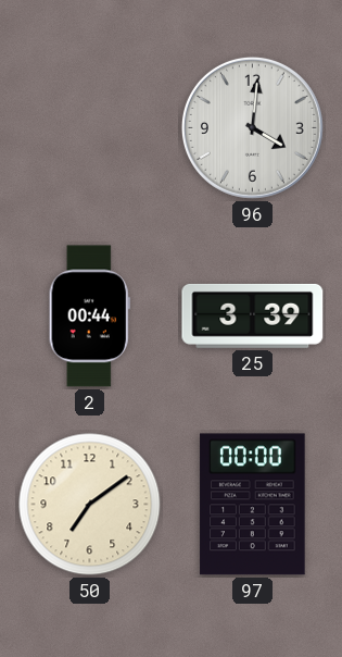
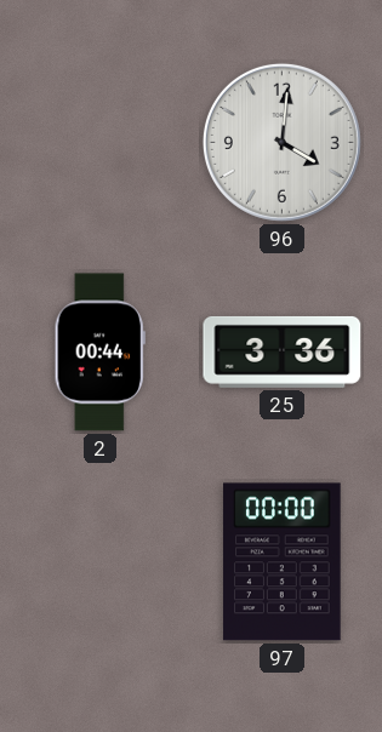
25: 3:39 -> 3:36
50: 7:09 -> none
